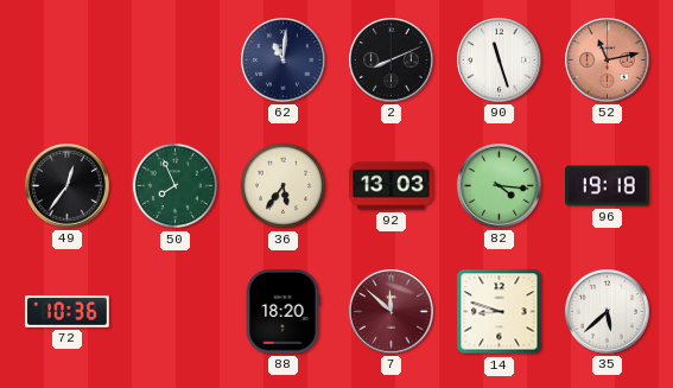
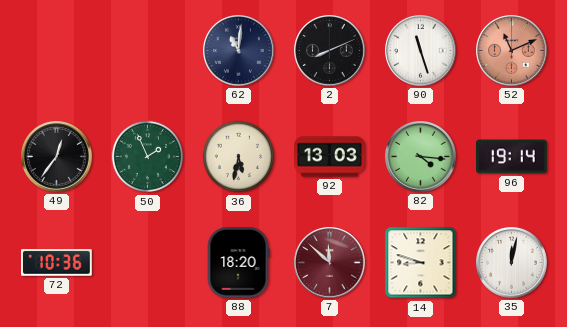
52: 11:13 -> 11:11
50: 7:56 -> 1:56
36: 5:36 -> 5:32
96: 19:18 -> 19:14
35: 5:38 -> 12:02
